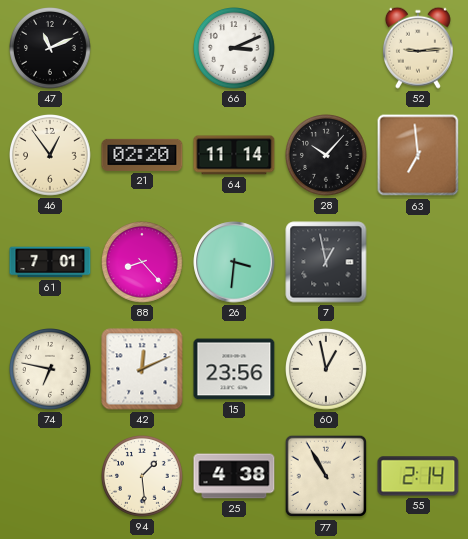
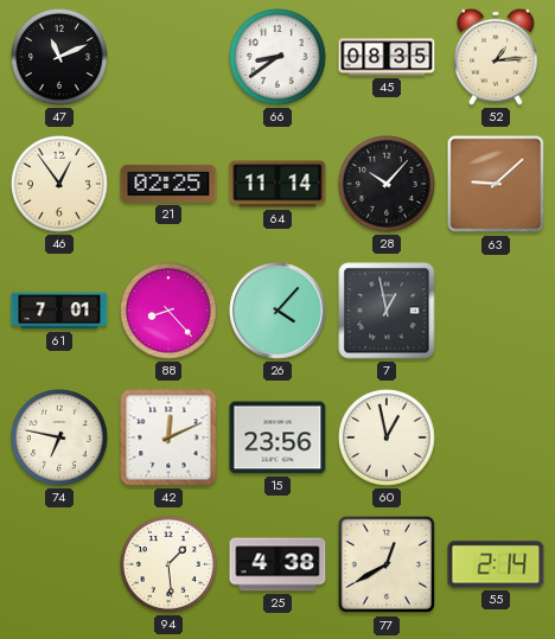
66: 3:11 -> 8:39
45: none -> 08:35
52: 9:14 -> 1:14
21: 02:20 -> 02:25
63: 6:59 -> 9:08
26: 3:31 -> 4:07
77: 10:55 -> 12:40
